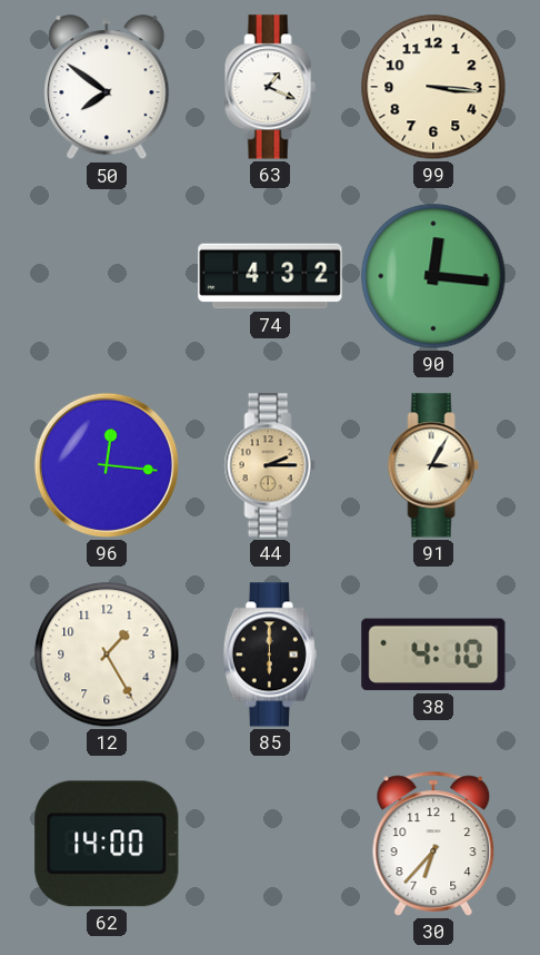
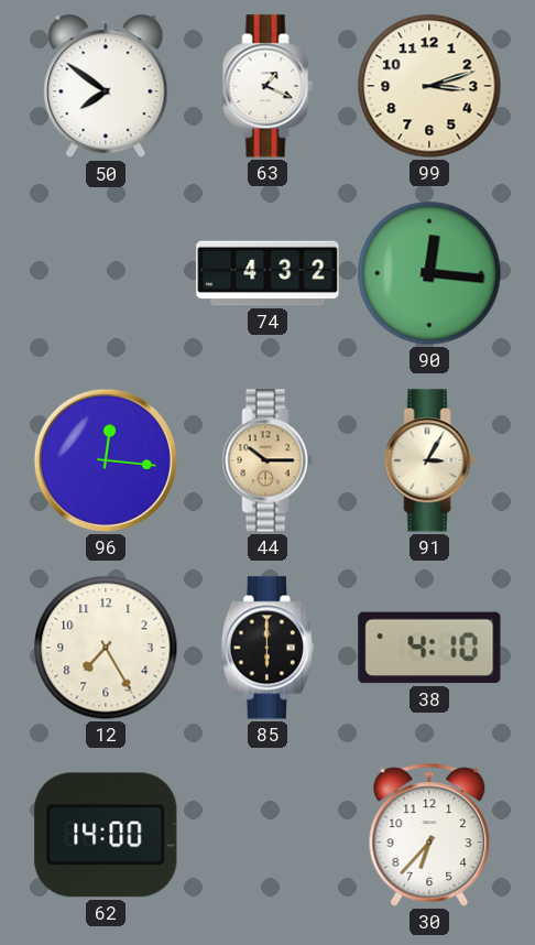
99: 3:16 -> 3:12
44: 2:15 -> 10:15
12: 1:25 -> 7:25
